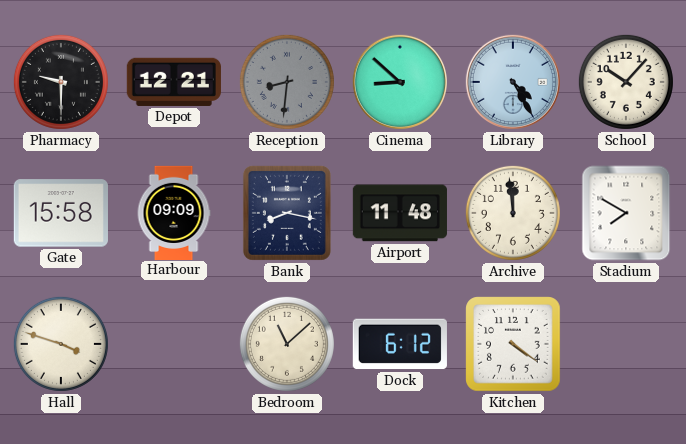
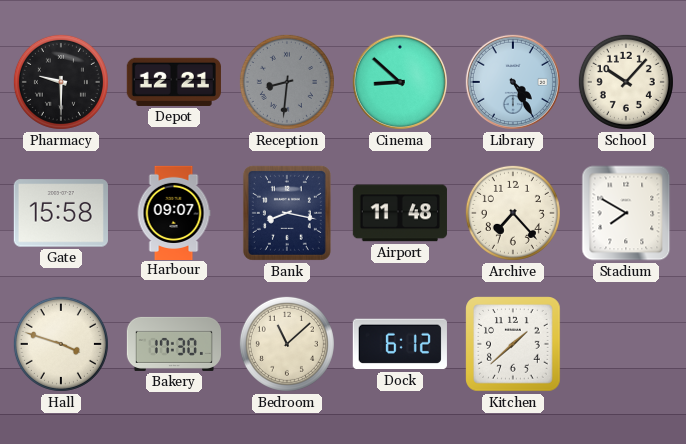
Harbour: 09:09 -> 09:07
Archive: 11:59 -> 7:23
Bakery: none -> 17:30
Kitchen: 4:21 -> 1:38
